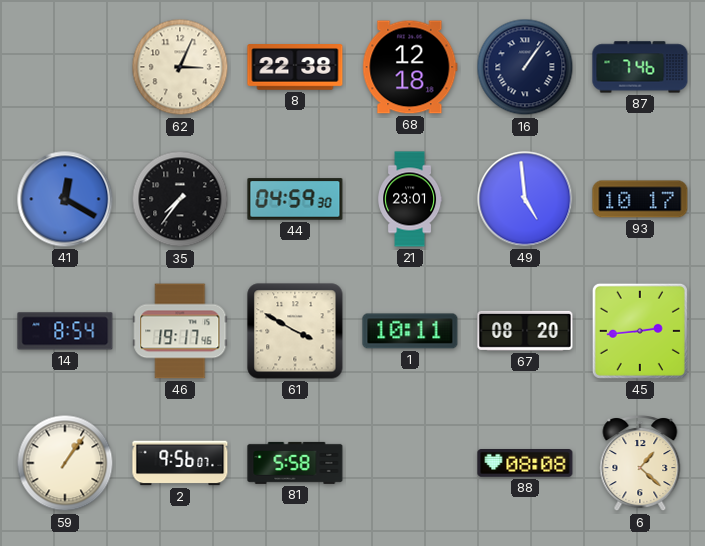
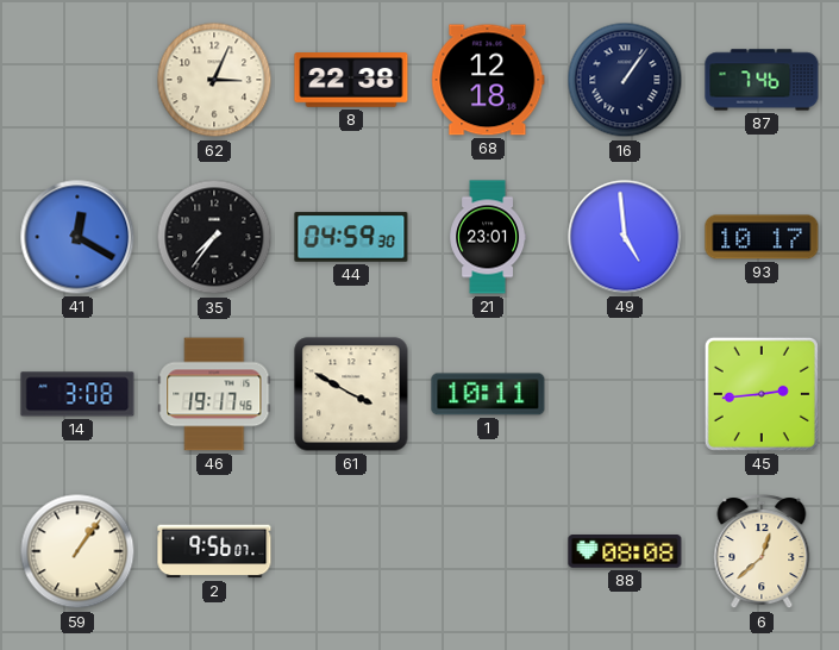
14: 8:54 -> 3:08
67: 08:20 -> none
81: 5:58 -> none
6: 1:22 -> 12:38
